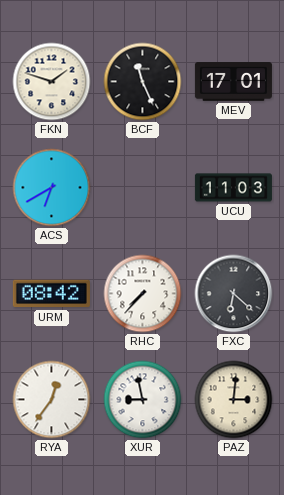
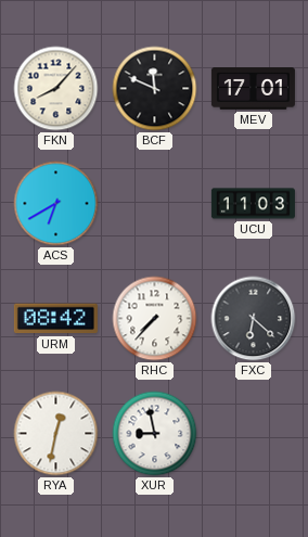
FKN: 1:48 -> 8:07
BCF: 11:26 -> 11:49
RYA: 12:36 -> 12:32
PAZ: 3:01 -> none
